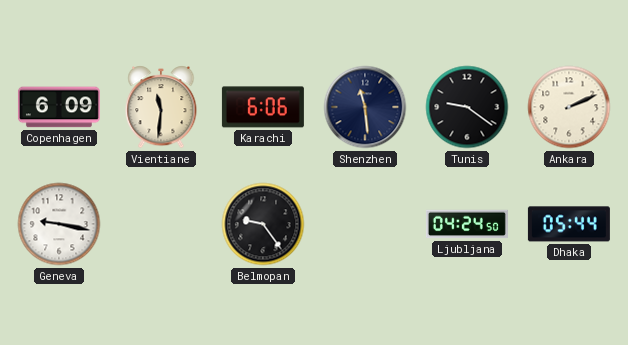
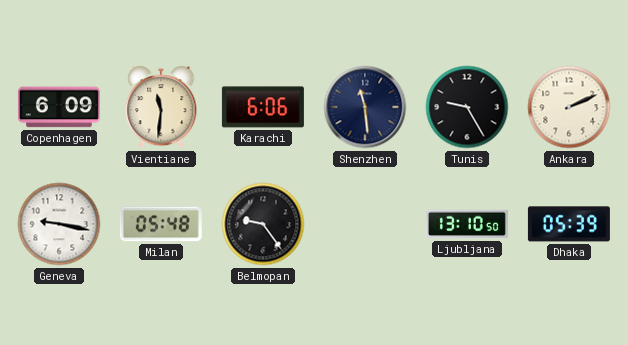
Tunis: 9:21 -> 9:25
Milan: none -> 05:48
Ljubljana: 04:24 -> 13:10
Dhaka: 05:44 -> 05:39
